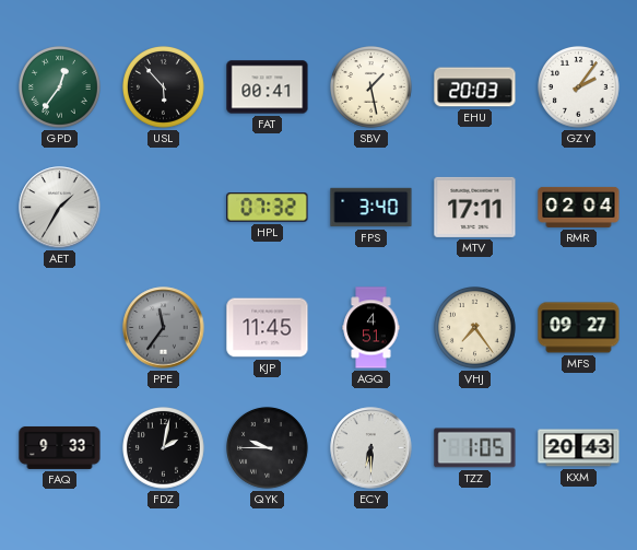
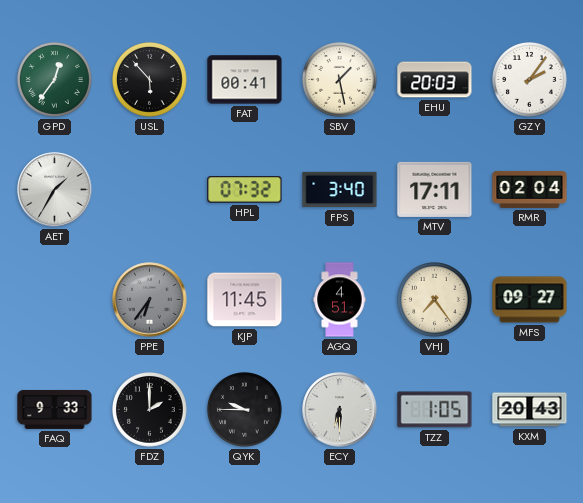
PPE: 11:36 -> 6:36
FDZ: 2:02 -> 2:00
